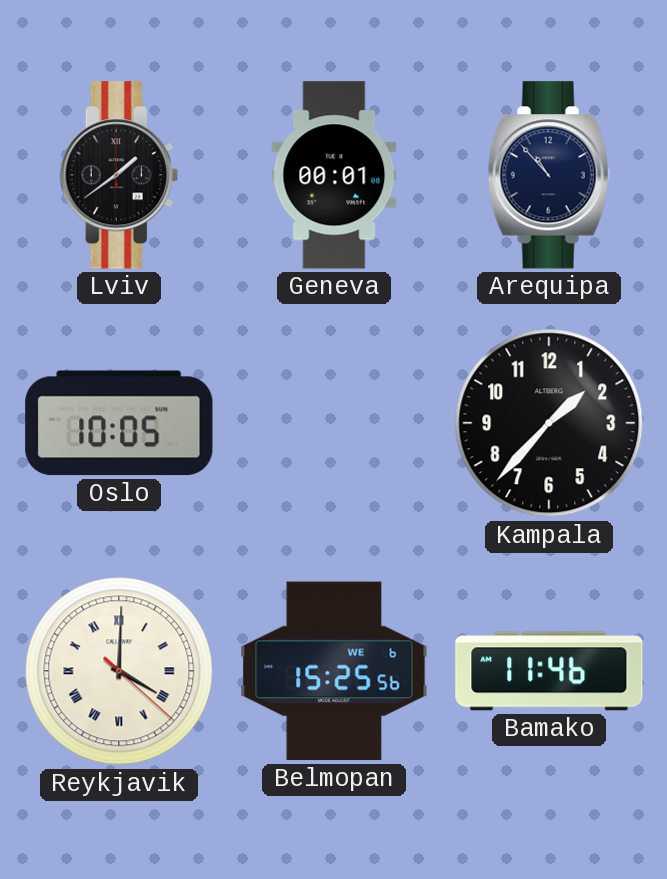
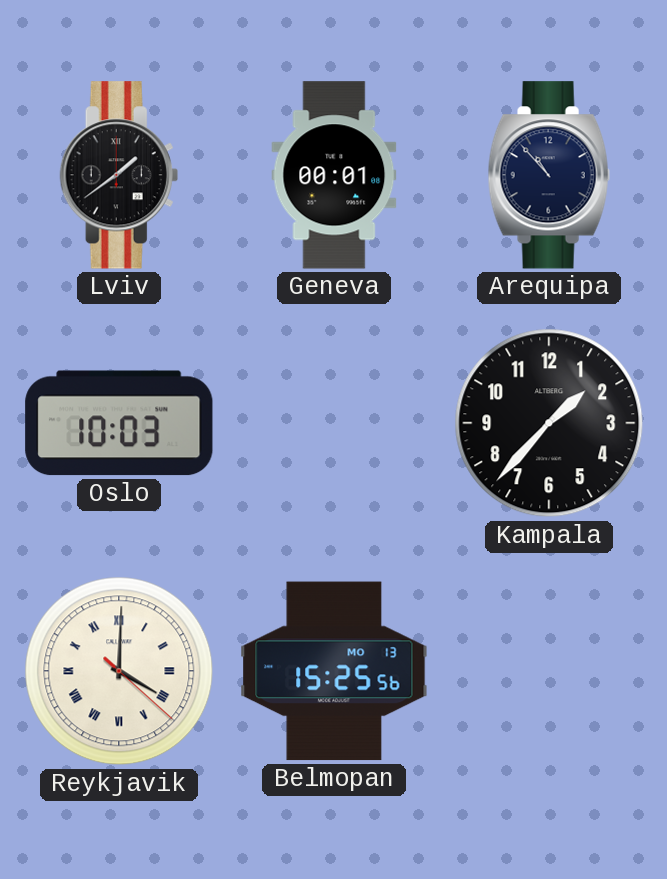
Oslo: 10:05 -> 10:03
Belmopan date: WE 6 -> MO 13
Bamako: 11:46 -> none
